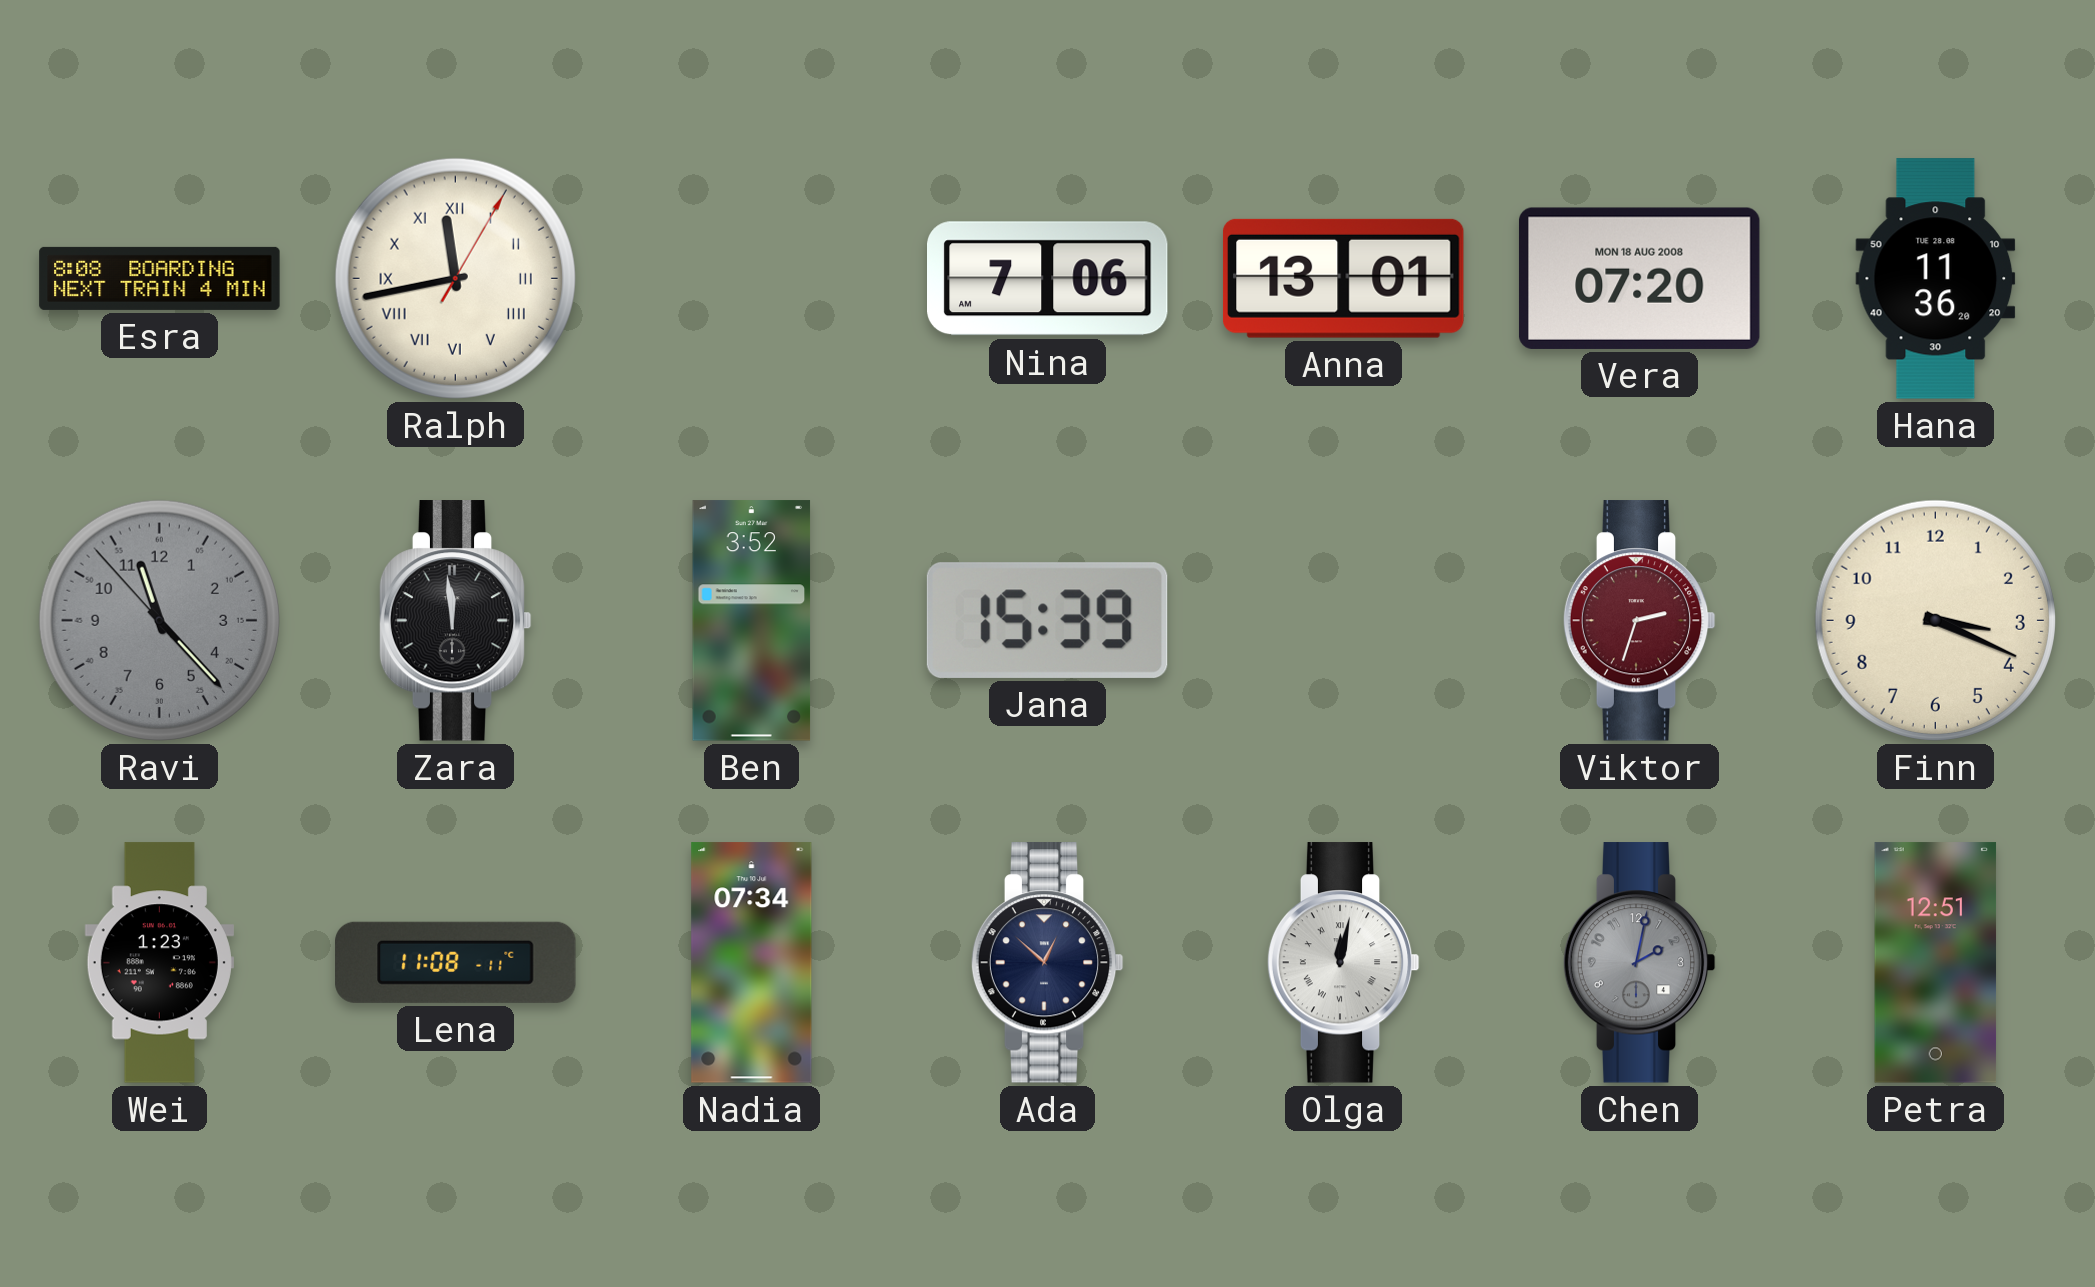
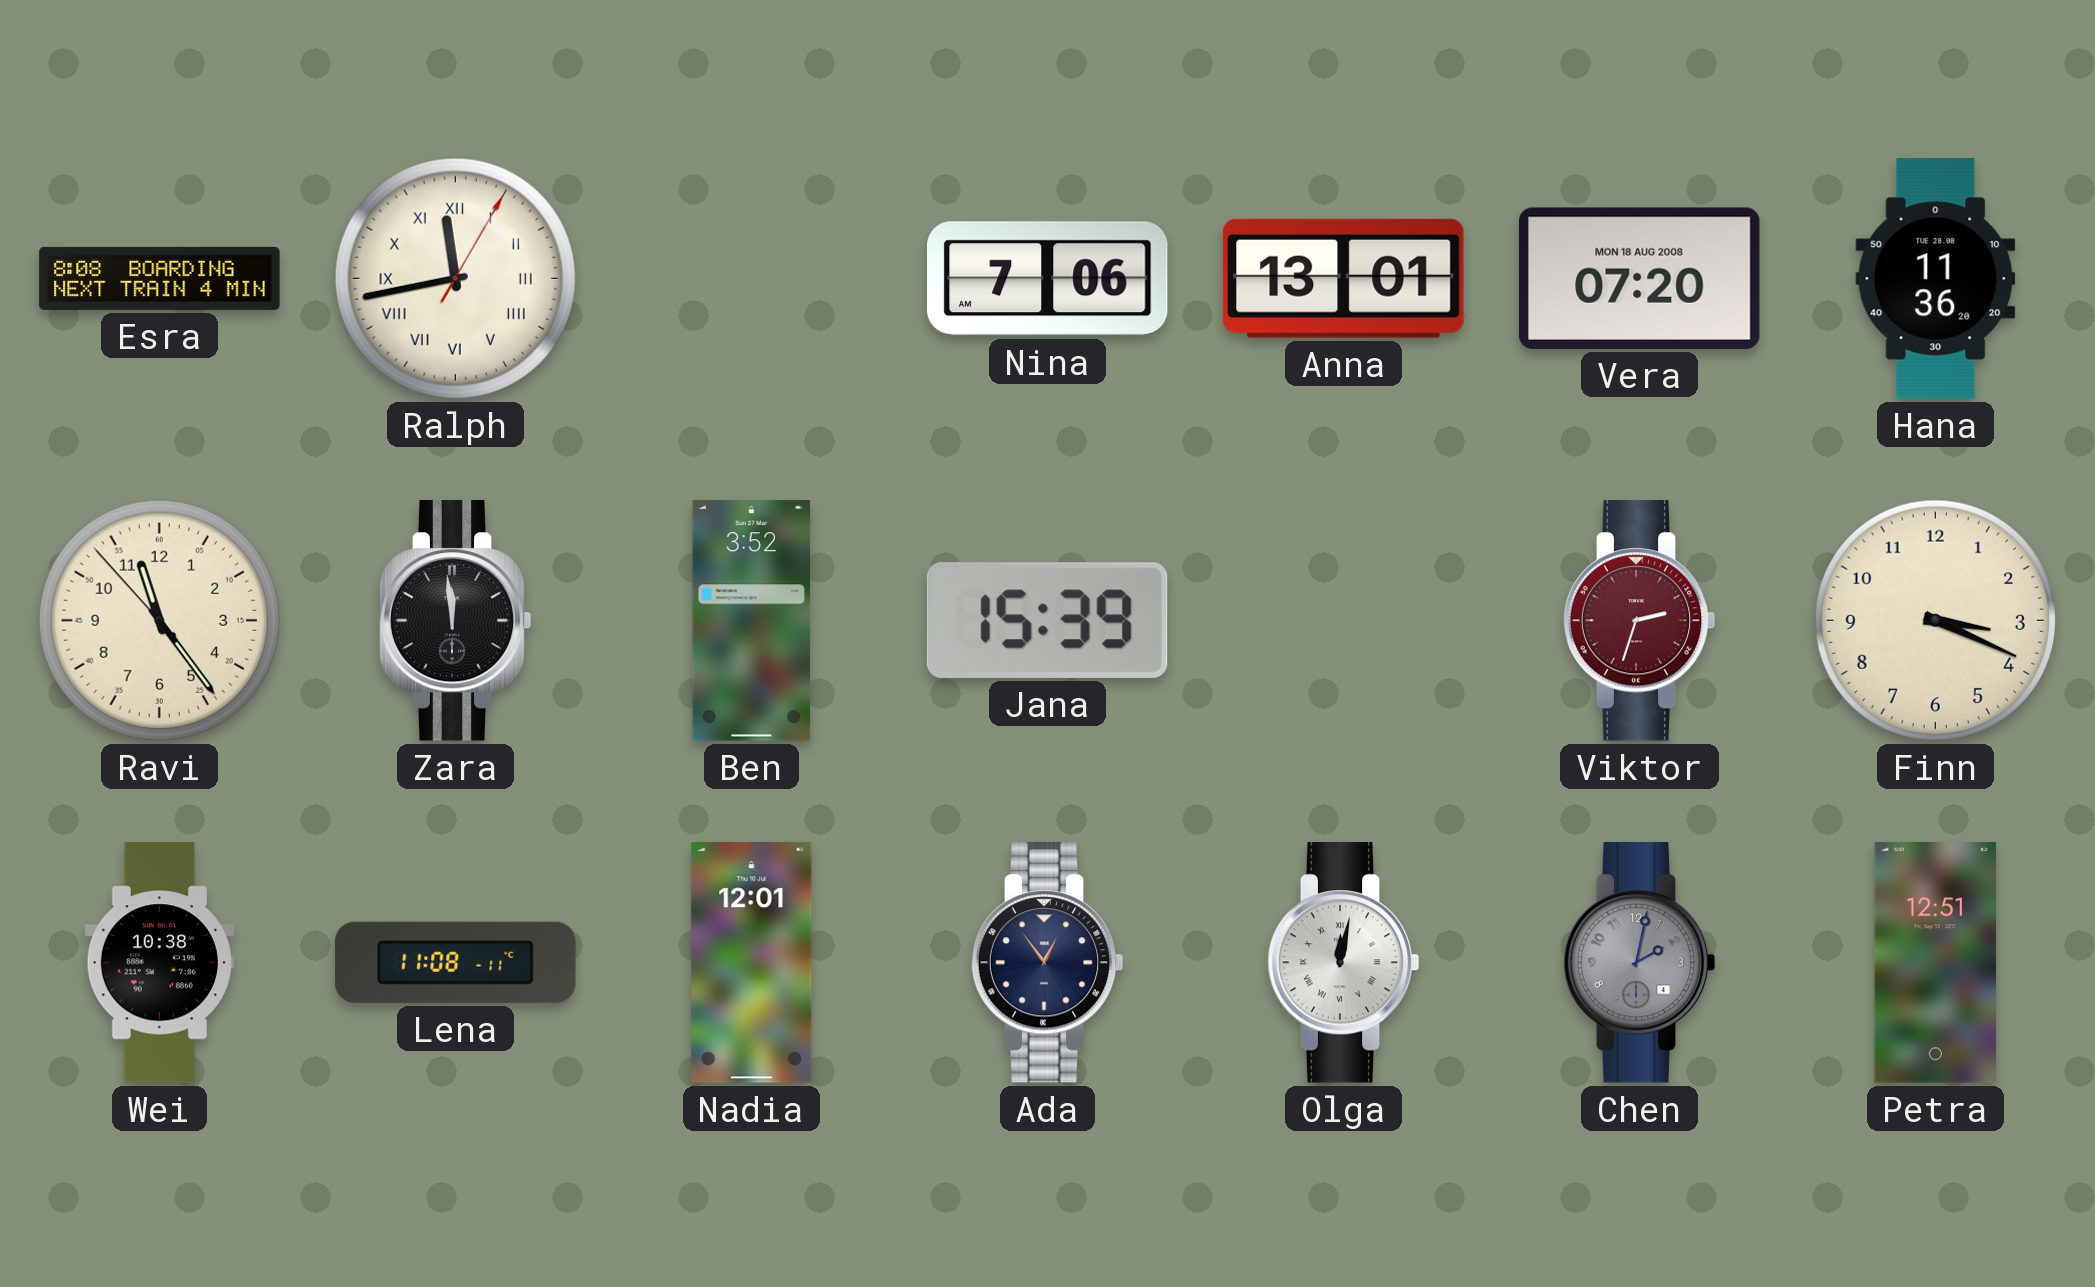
Ravi: 11:22 -> 11:23
Ravi dial: grey -> cream
Wei: 1:23 -> 10:38
Nadia: 07:34 -> 12:01
Ada: 12:52 -> 12:54
